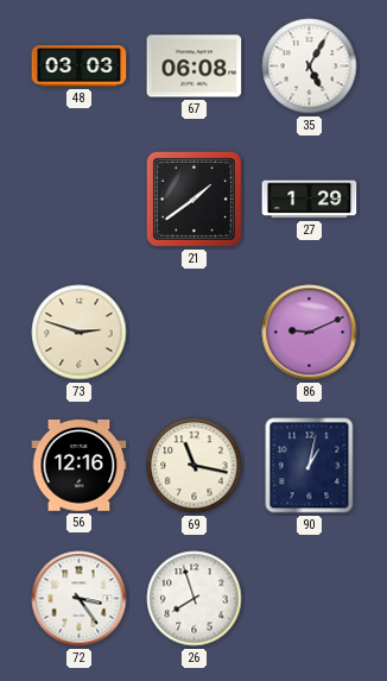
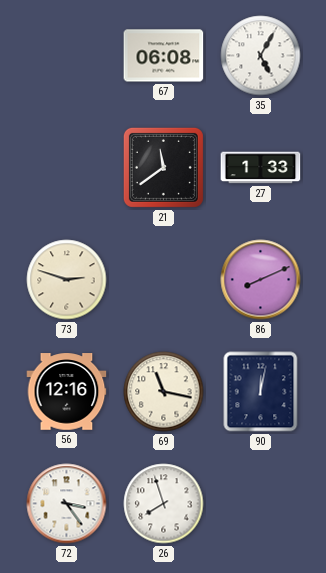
48: 03:03 -> none
21: 1:39 -> 11:39
27: 1:29 -> 1:33
86: 9:11 -> 8:11
90: 1:02 -> 12:02
